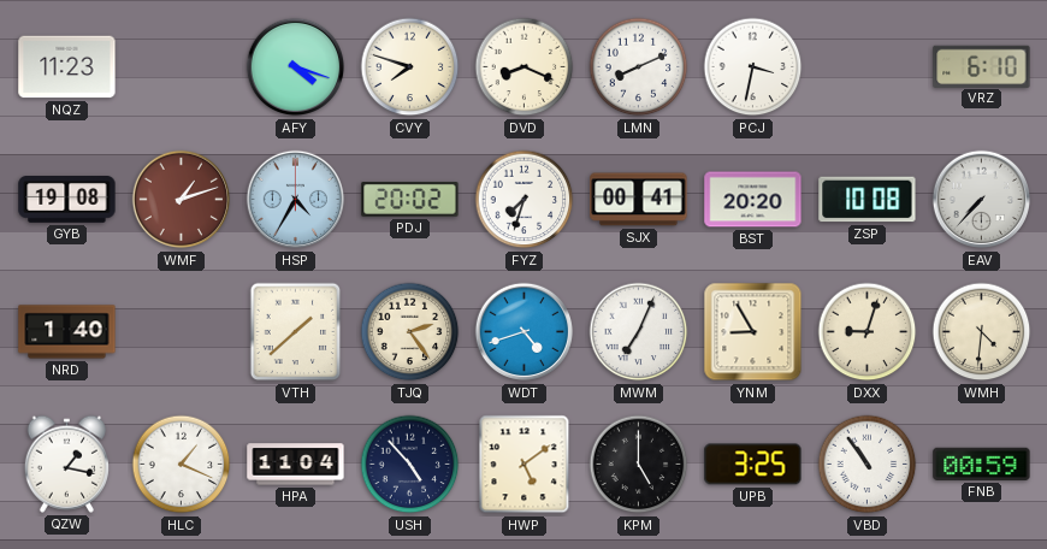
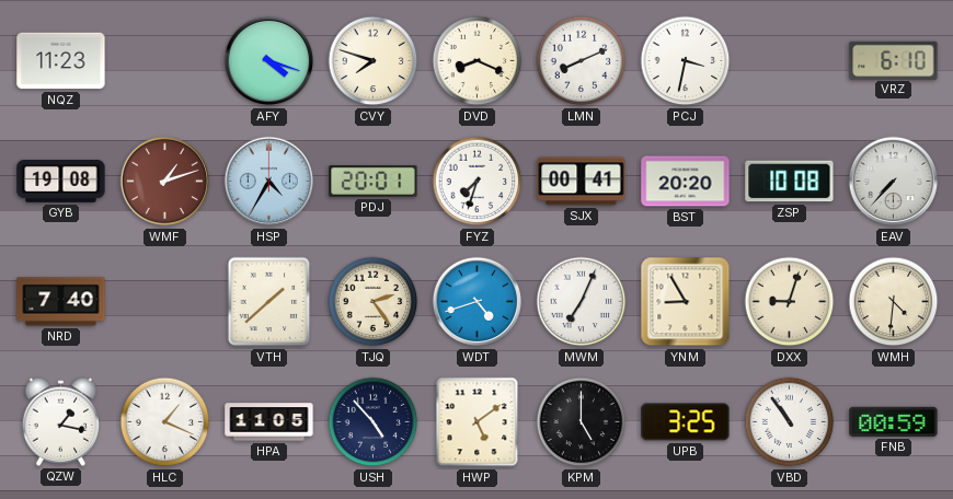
PDJ: 20:02 -> 20:01
NRD: 1:40 -> 7:40
HPA: 11:04 -> 11:05
